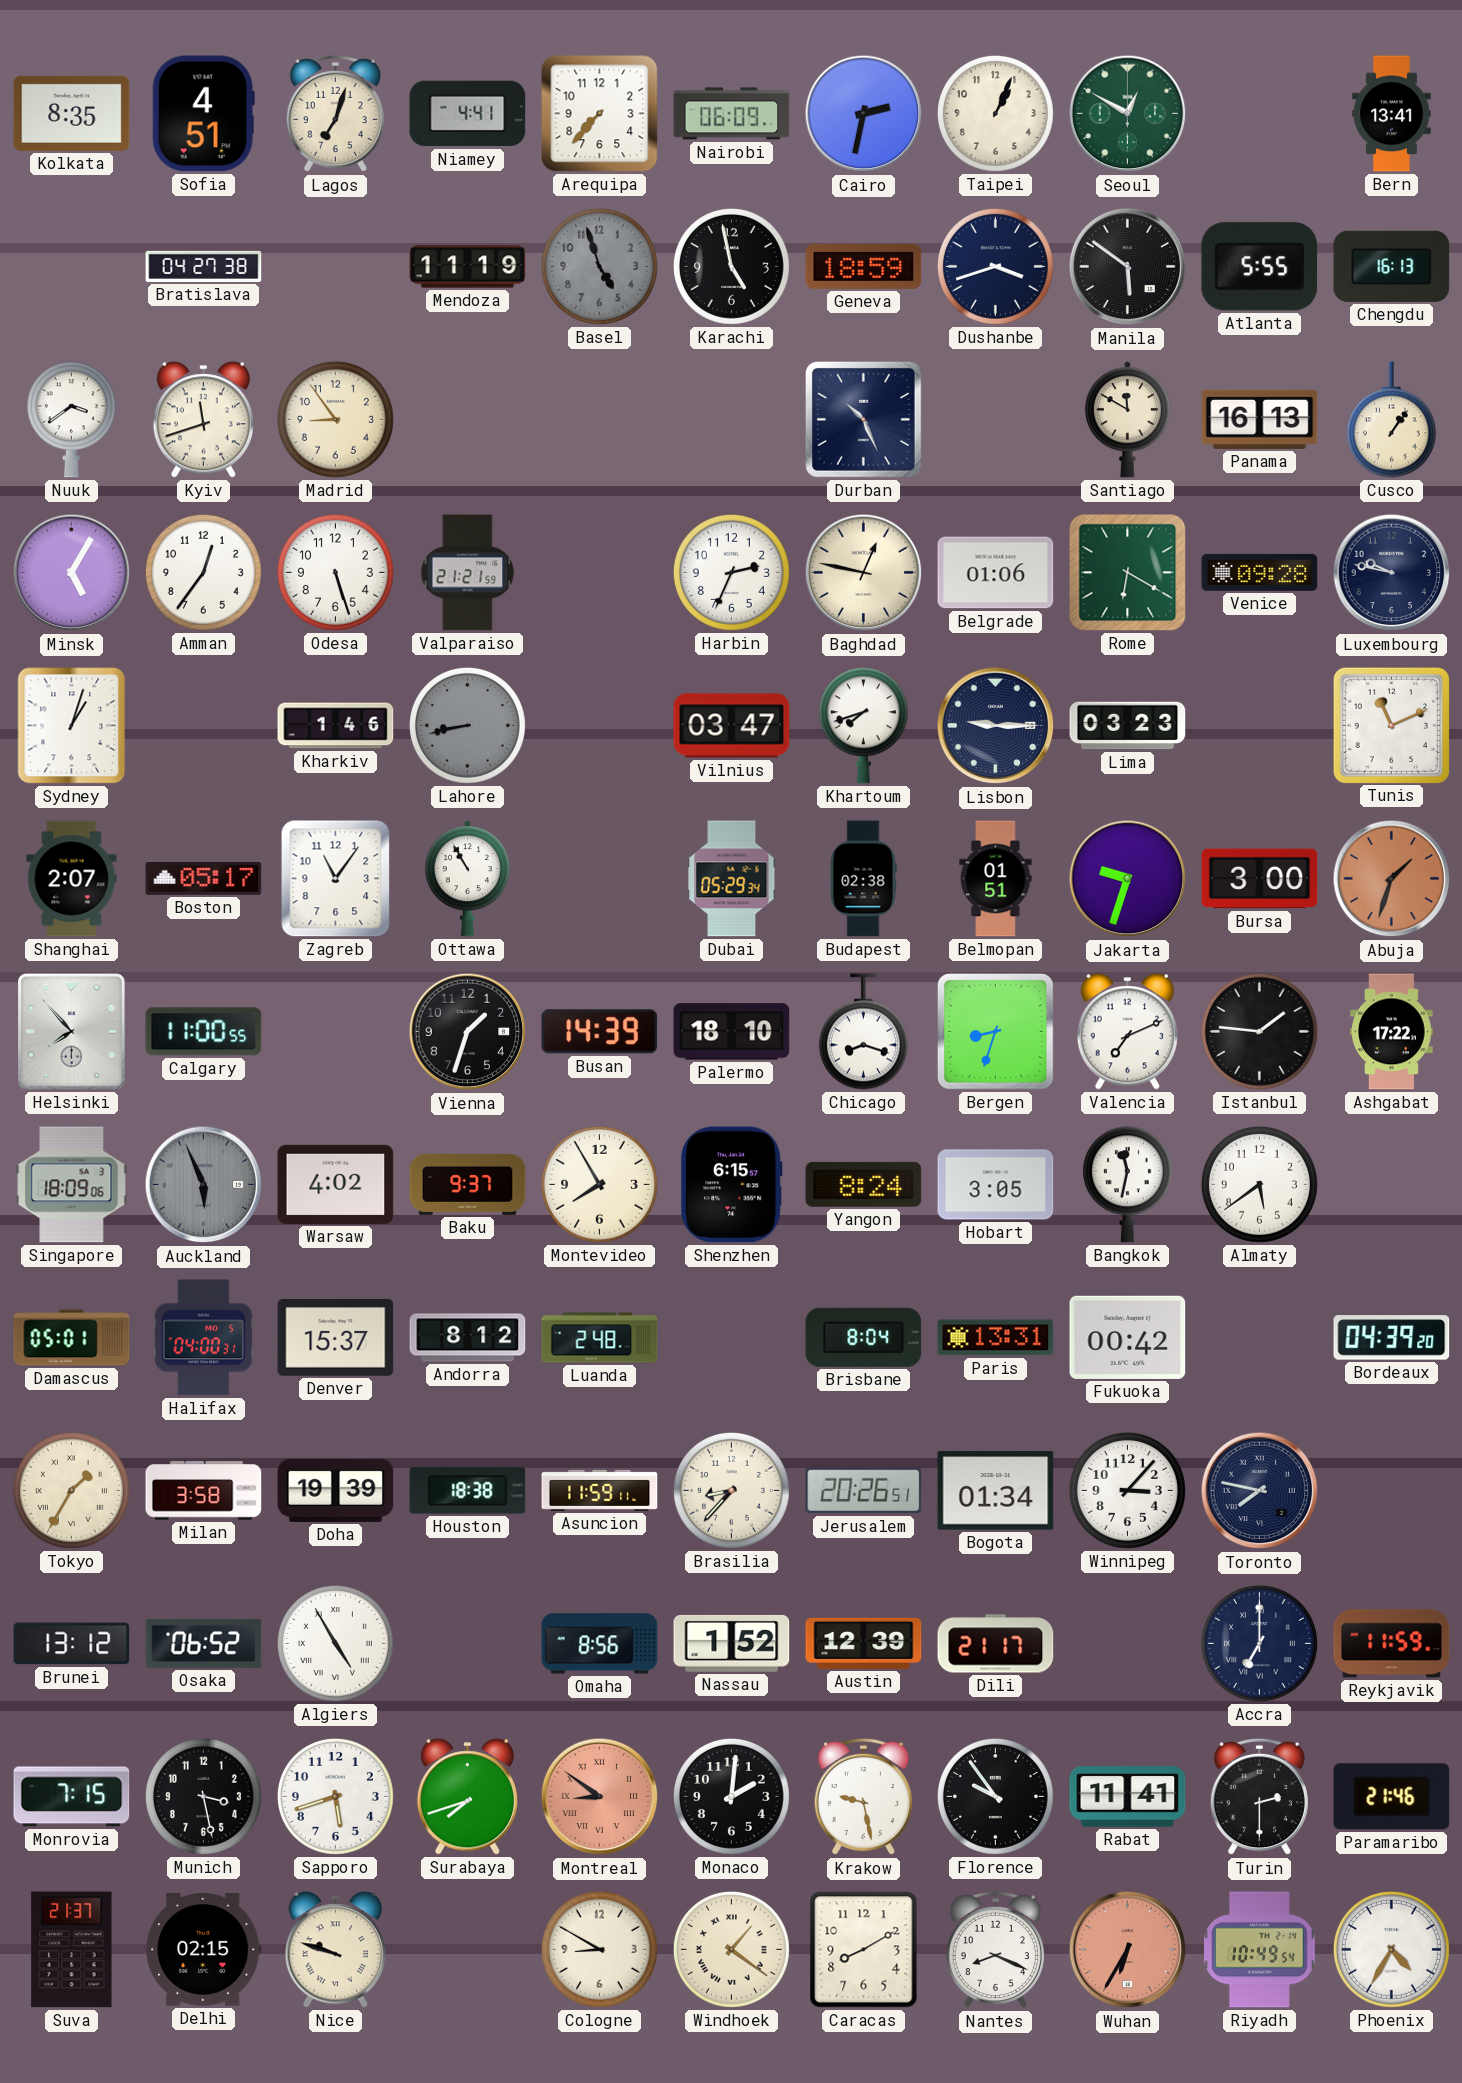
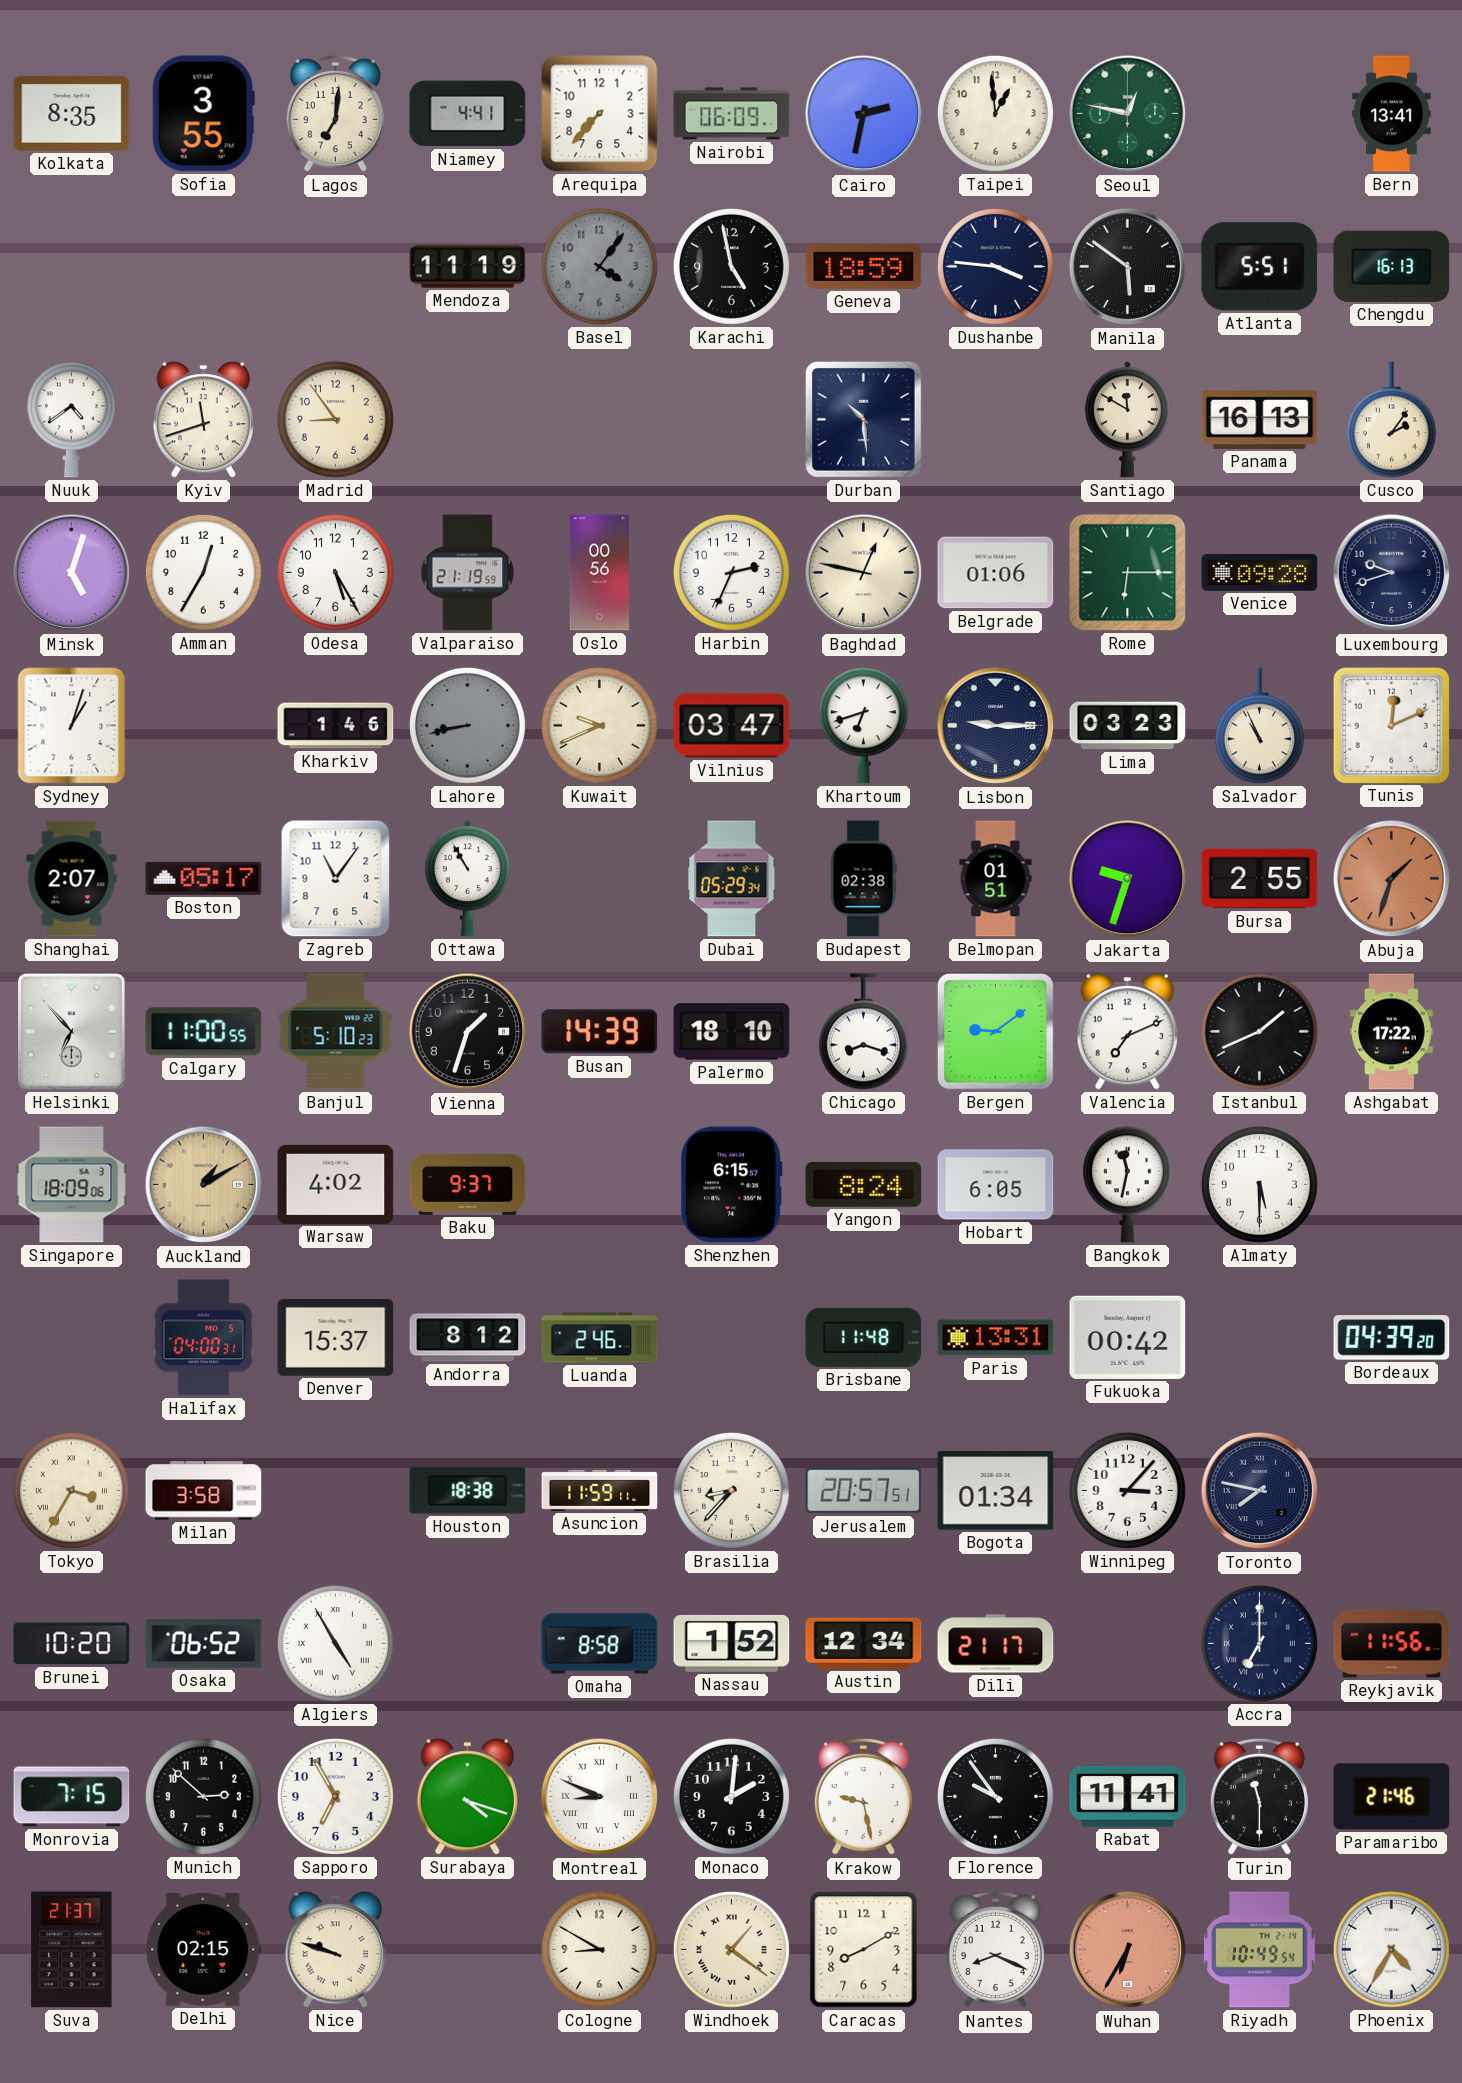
Sofia: 4:51 -> 3:55
Lagos: 7:03 -> 7:01
Taipei: 1:04 -> 12:59
Seoul: 12:50 -> 12:47
Bratislava: 04:27 -> none
Basel: 4:57 -> 4:06
Dushanbe: 3:42 -> 3:46
Atlanta: 5:55 -> 5:51
Nuuk: 3:39 -> 4:39
Durban: 10:26 -> 10:29
Cusco: 1:06 -> 2:06
Minsk: 5:05 -> 5:03
Amman: 12:36 -> 12:35
Odesa: 5:27 -> 5:25
Valparaiso: 21:21 -> 21:19
Oslo: none -> 00:56
Rome: 6:20 -> 6:15
Luxembourg: 9:47 -> 9:42
Kuwait: none -> 9:41
Khartoum: 7:42 -> 6:42
Salvador: none -> 10:56
Tunis: 11:11 -> 12:11
Bursa: 3:00 -> 2:55
Helsinki: 7:53 -> 6:53
Banjul: none -> 5:10
Bergen: 8:33 -> 9:09
Istanbul: 1:46 -> 1:41
Auckland: 5:56 -> 1:10
Auckland dial: grey -> champagne
Montevideo: 7:55 -> none
Hobart: 3:05 -> 6:05
Almaty: 5:39 -> 5:30
Damascus: 05:01 -> none
Luanda: 2:48 -> 2:46
Brisbane: 8:04 -> 11:48
Tokyo: 1:35 -> 3:35
Doha: 19:39 -> none
Jerusalem: 20:26 -> 20:57
Brunei: 13:12 -> 10:20
Omaha: 8:56 -> 8:58
Austin: 12:39 -> 12:34
Reykjavik: 11:59 -> 11:56
Munich: 3:28 -> 2:52
Sapporo: 5:42 -> 6:55
Surabaya: 7:42 -> 4:18
Montreal: 8:51 -> 8:49
Montreal dial: salmon -> white
Turin: 2:30 -> 11:30
